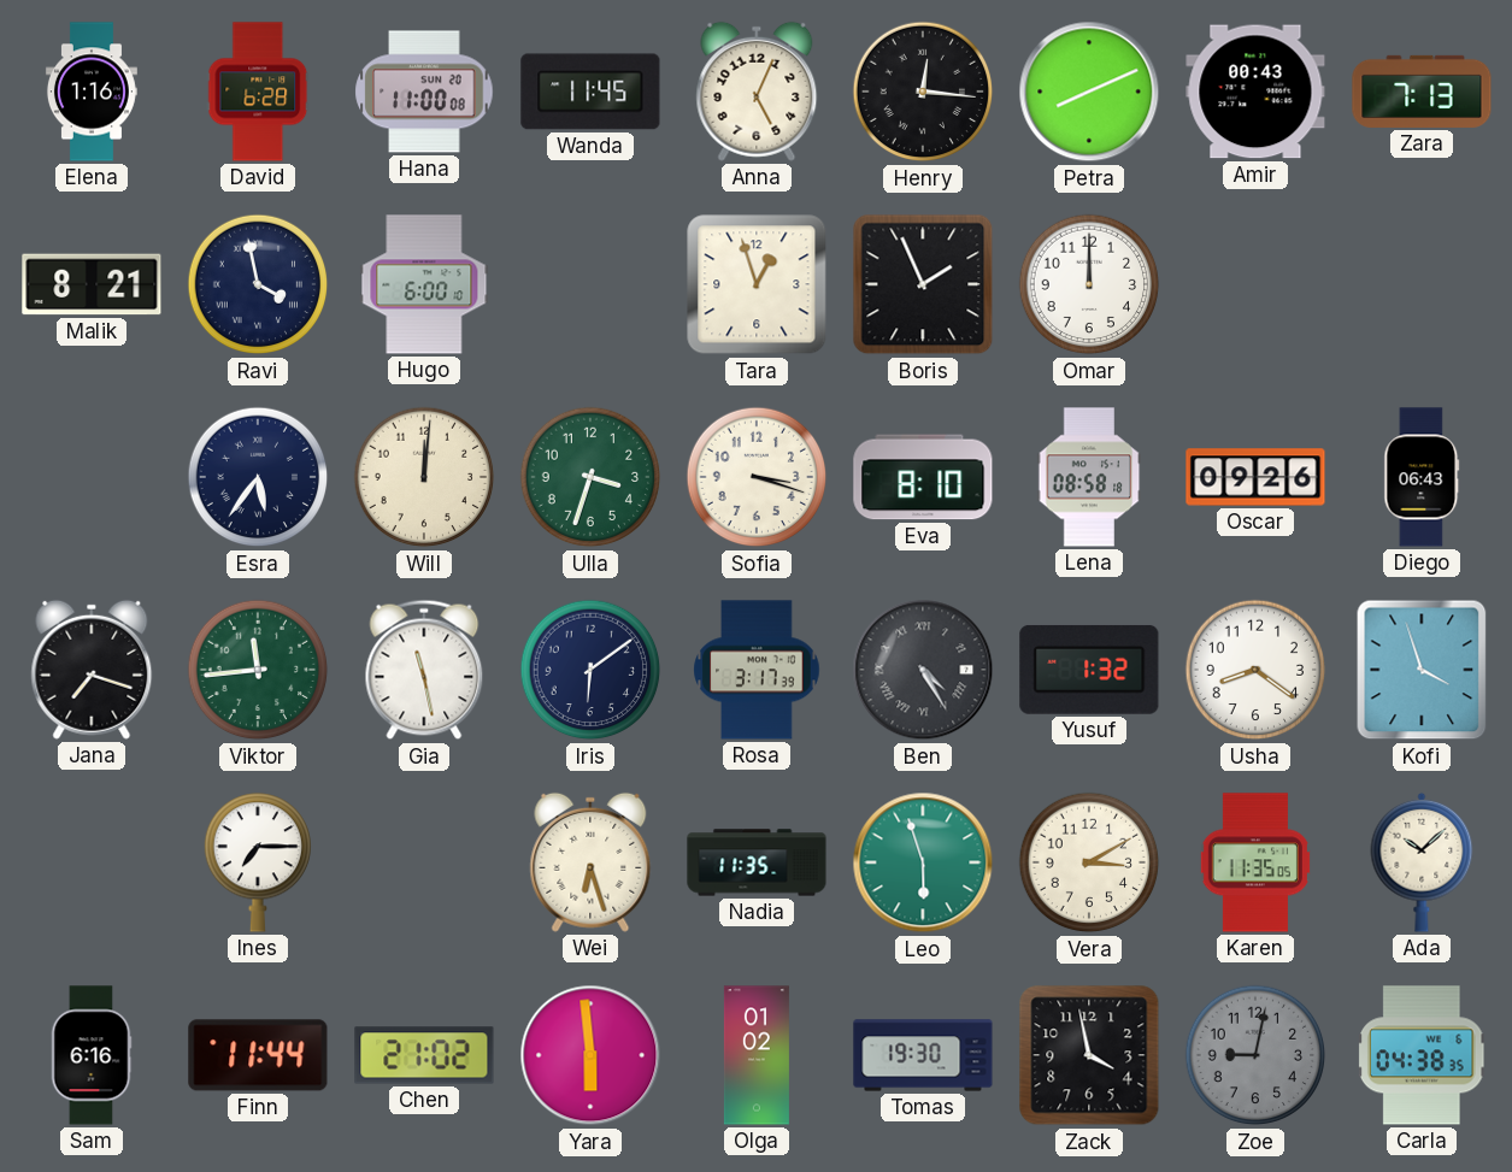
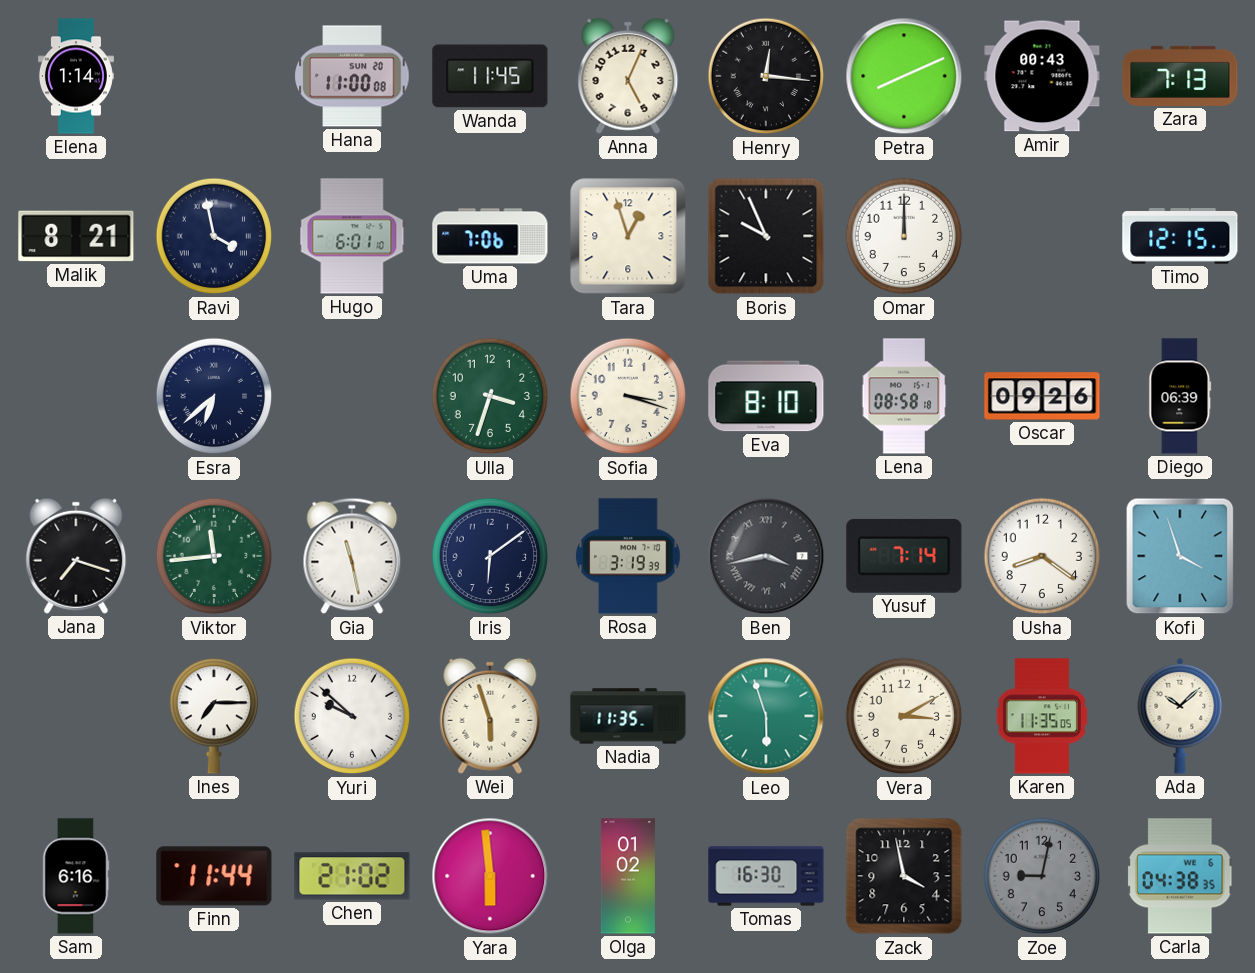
Elena: 1:16 -> 1:14
David: 6:28 -> none
Hugo: 6:00 -> 6:01
Uma: none -> 7:06
Boris: 1:56 -> 9:56
Timo: none -> 12:15
Esra: 5:36 -> 6:38
Will: 12:01 -> none
Diego: 06:43 -> 06:39
Rosa: 3:17 -> 3:19
Ben: 4:25 -> 3:43
Yusuf: 1:32 -> 7:14
Yuri: none -> 9:52
Wei: 6:27 -> 5:57
Tomas: 19:30 -> 16:30
